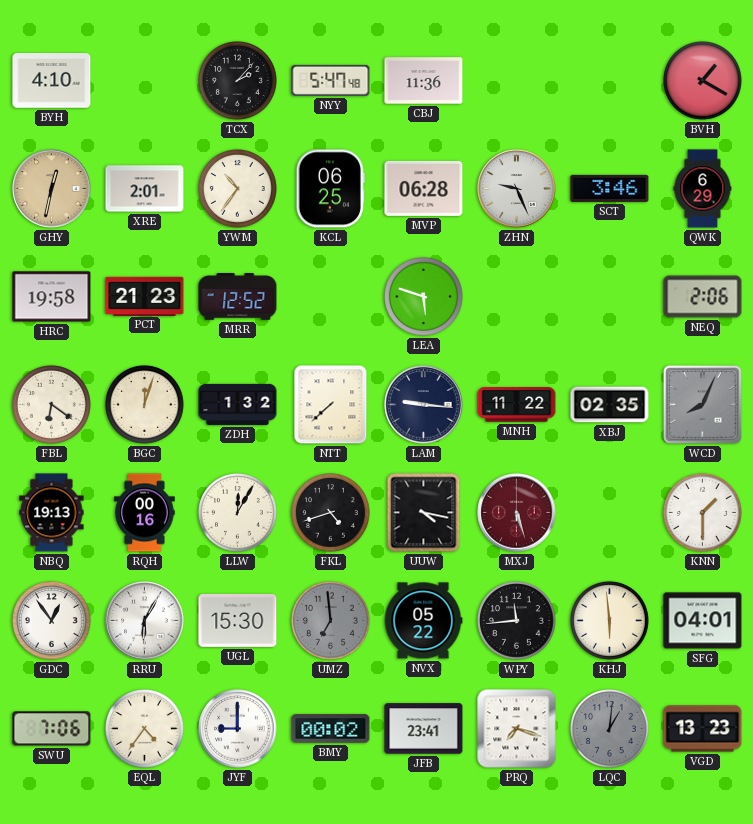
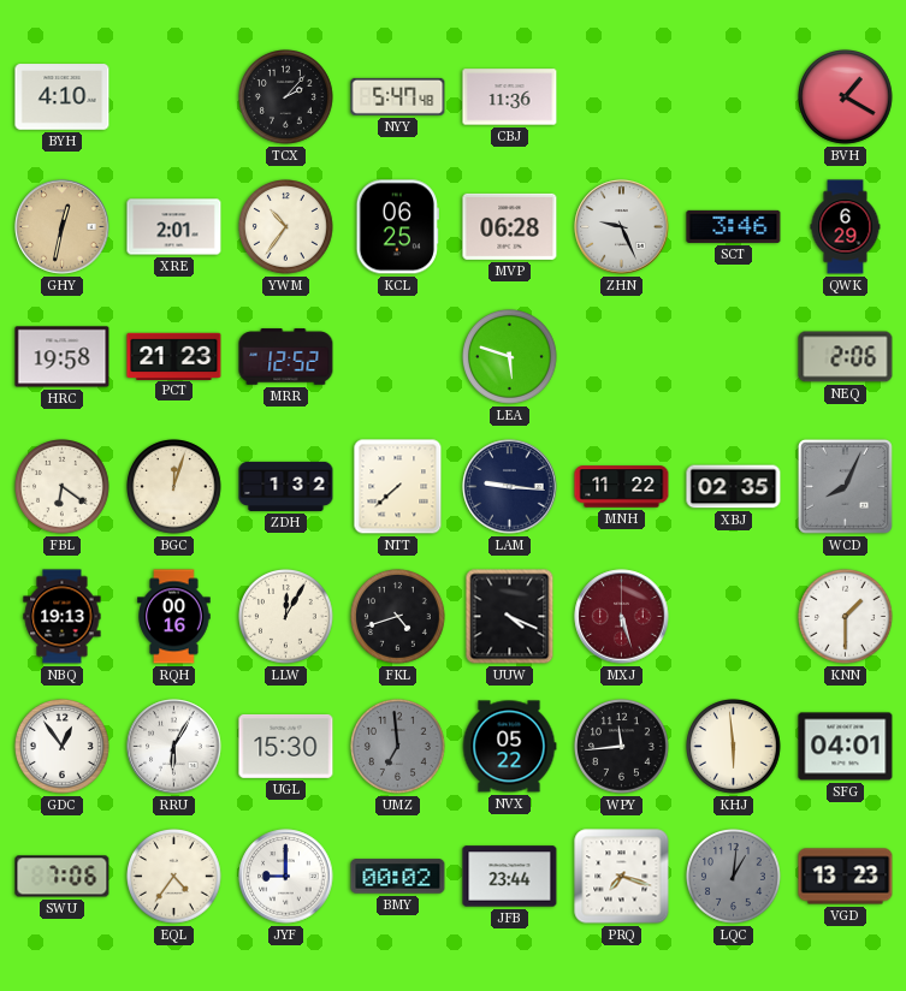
UUW: 4:17 -> 4:19
JFB: 23:41 -> 23:44
